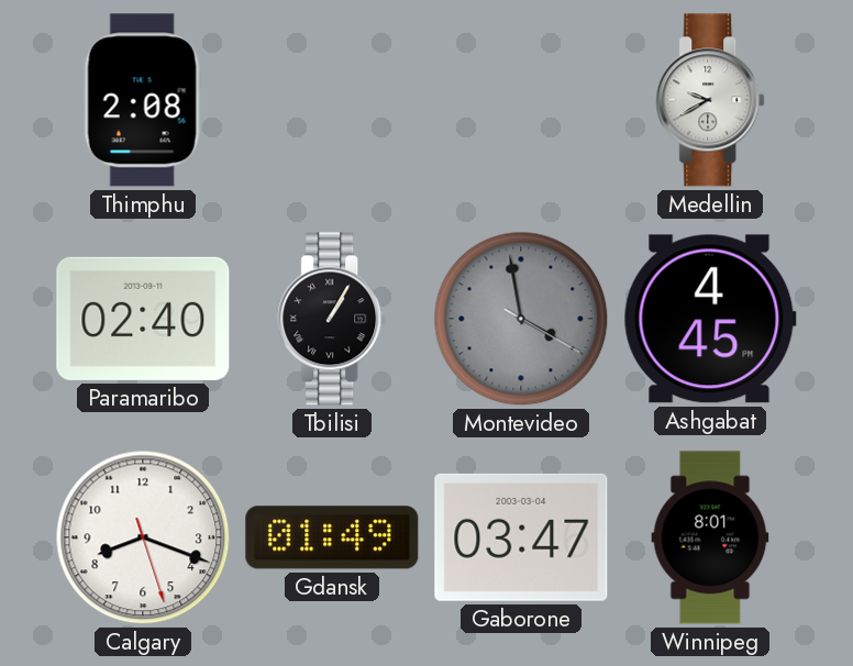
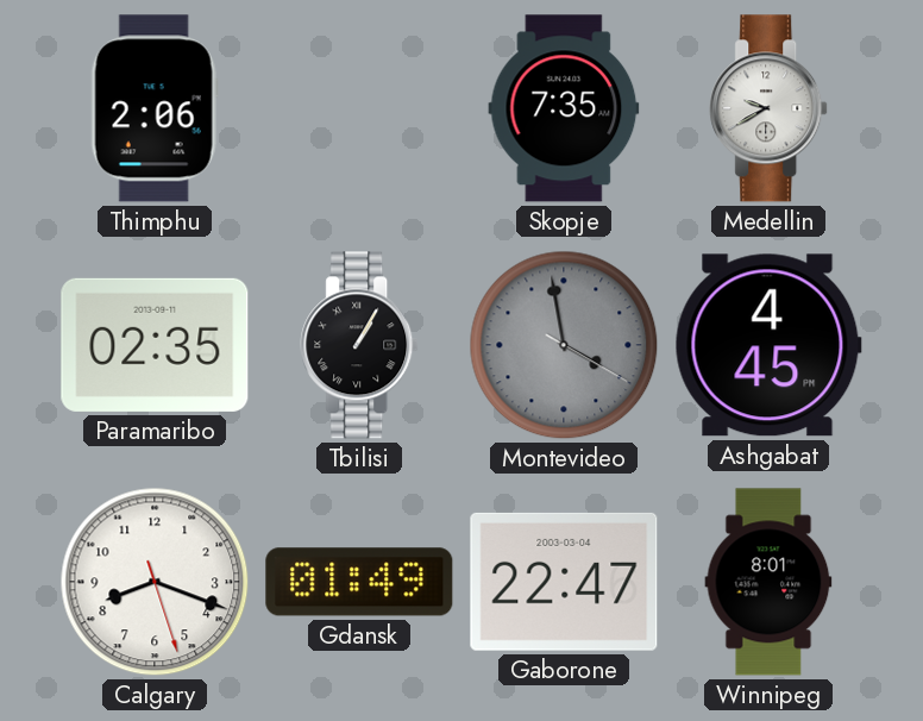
Thimphu: 2:08 -> 2:06
Skopje: none -> 7:35
Paramaribo: 02:40 -> 02:35
Gaborone: 03:47 -> 22:47
